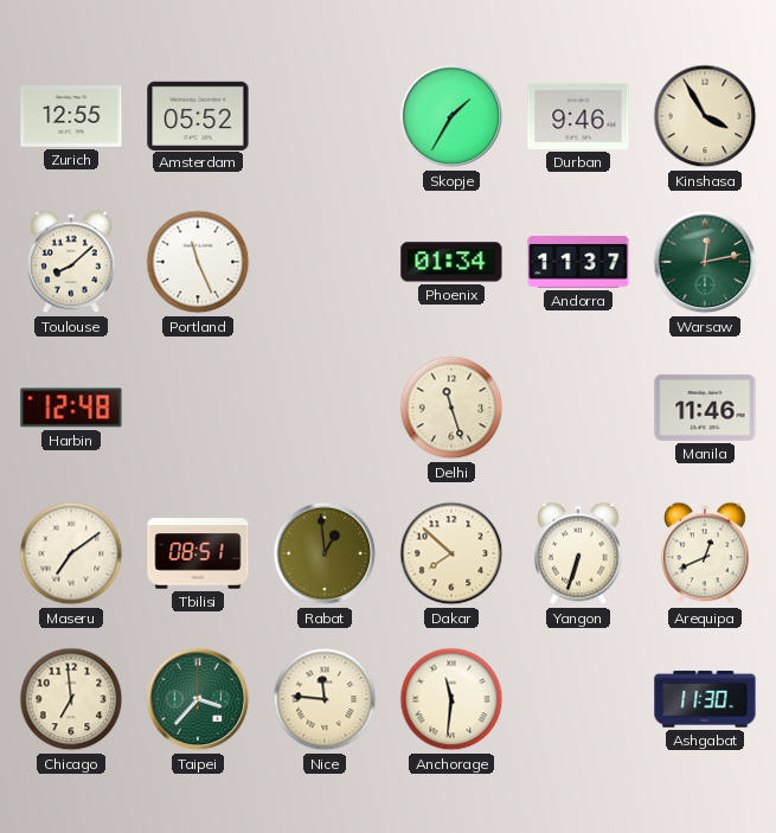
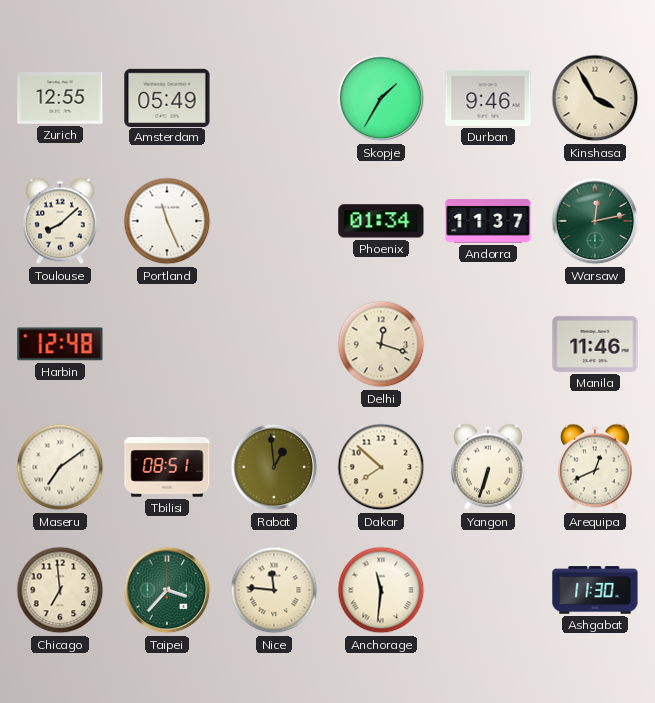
Amsterdam: 05:52 -> 05:49
Delhi: 11:27 -> 12:18
